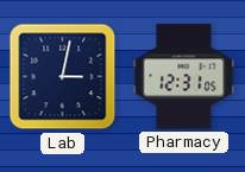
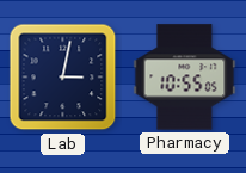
Pharmacy: 12:31 -> 10:55
